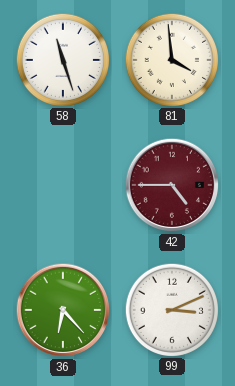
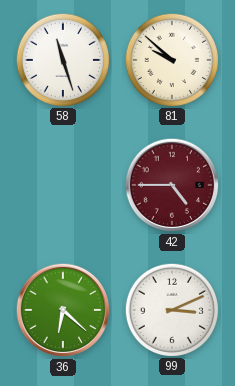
81: 3:59 -> 9:52
36: 6:23 -> 6:22
